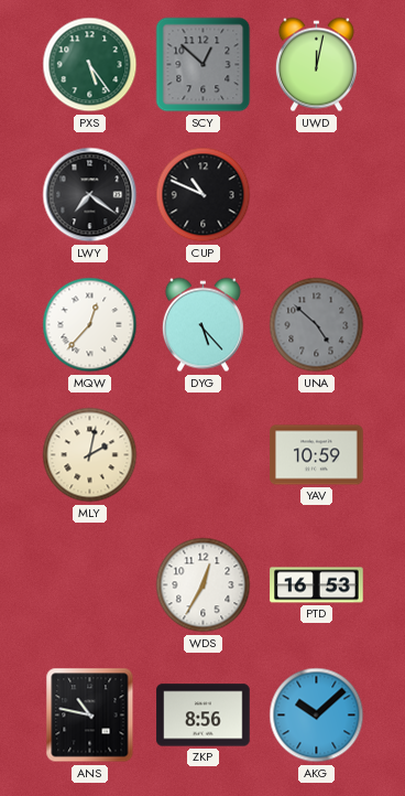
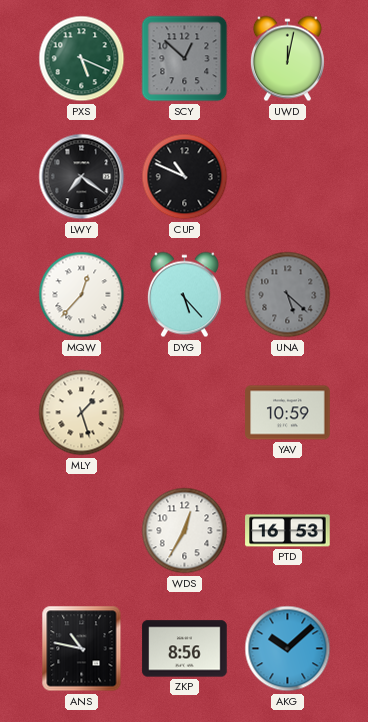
PXS: 5:24 -> 5:19
UNA: 4:52 -> 5:22
MLY: 2:02 -> 1:27
